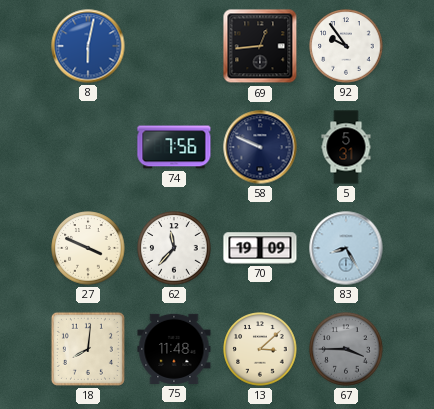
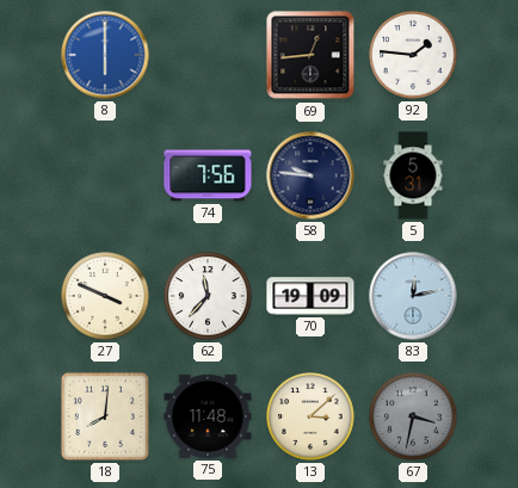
8: 6:02 -> 6:00
92: 9:54 -> 1:46
58: 9:49 -> 9:46
83: 8:25 -> 12:13
67: 3:45 -> 3:32
